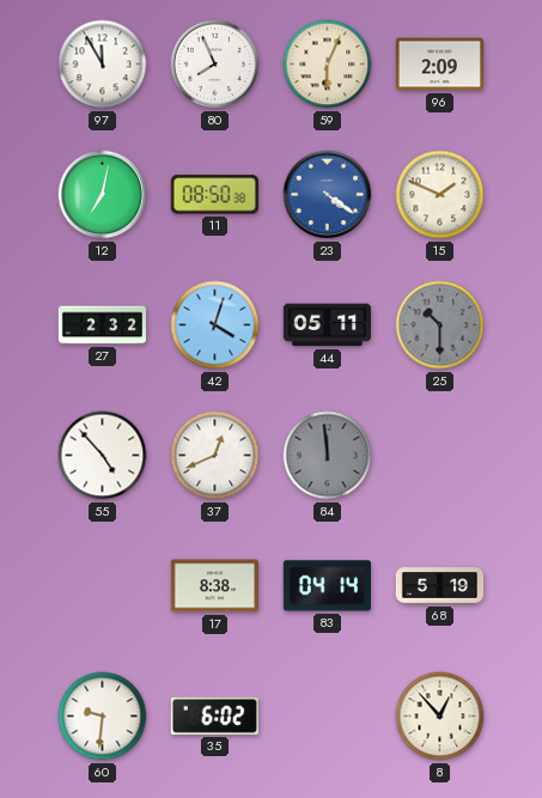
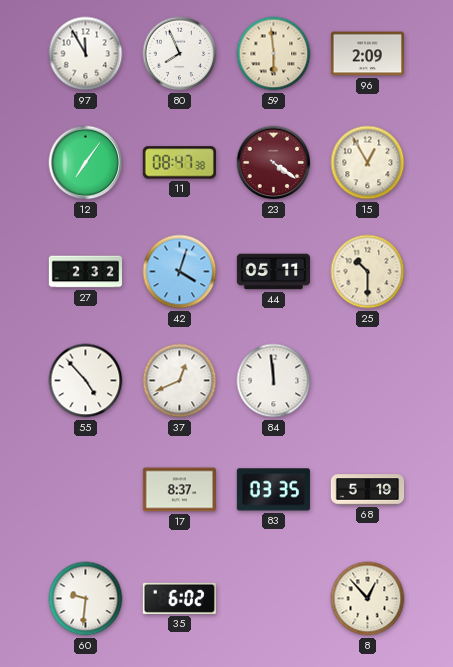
59: 6:04 -> 5:59
12: 7:02 -> 7:06
11: 08:50 -> 08:47
23 dial: blue -> burgundy
15: 1:49 -> 12:55
25 dial: grey -> cream
84 dial: grey -> white
17: 8:38 -> 8:37
83: 04:14 -> 03:35
